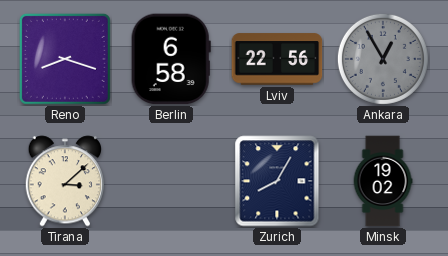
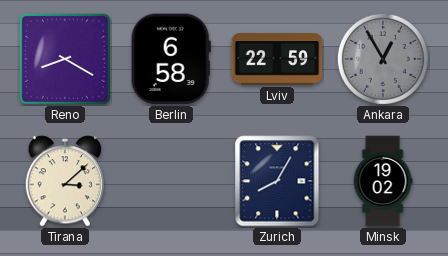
Reno: 8:18 -> 8:20
Lviv: 22:56 -> 22:59
